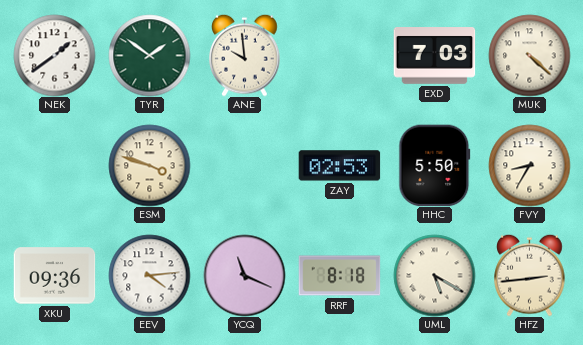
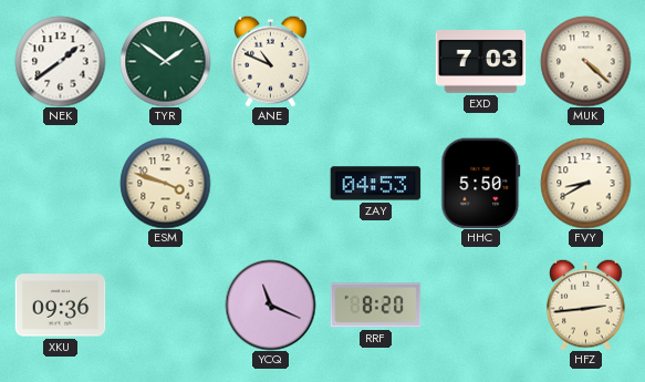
ANE: 9:59 -> 10:49
ZAY: 02:53 -> 04:53
FVY: 8:35 -> 8:40
EEV: 4:14 -> none
RRF: 8:18 -> 8:20
UML: 5:20 -> none
